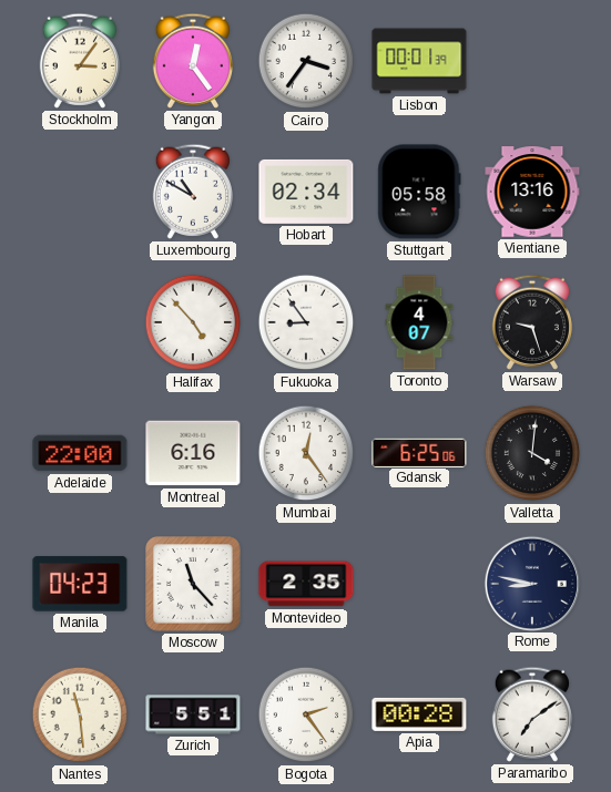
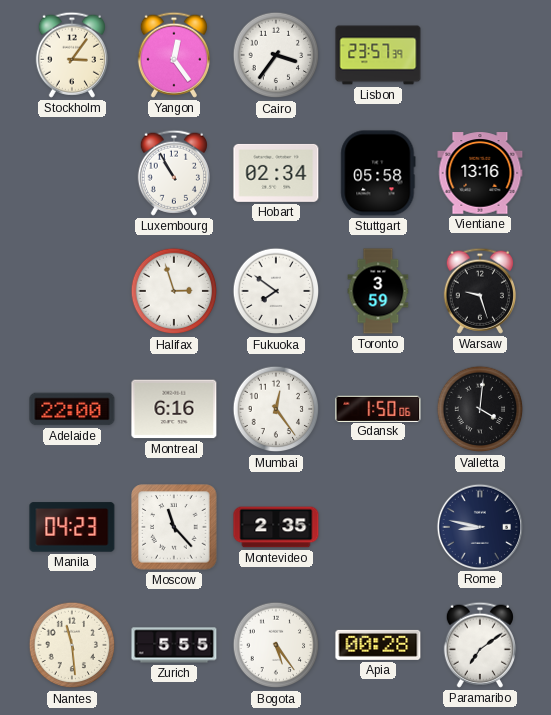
Lisbon: 00:01 -> 23:57
Luxembourg: 10:50 -> 10:55
Halifax: 4:53 -> 2:57
Fukuoka: 8:54 -> 7:51
Toronto: 4:07 -> 3:59
Gdansk: 6:25 -> 1:50
Zurich: 5:51 -> 5:55
Bogota: 2:24 -> 5:24
